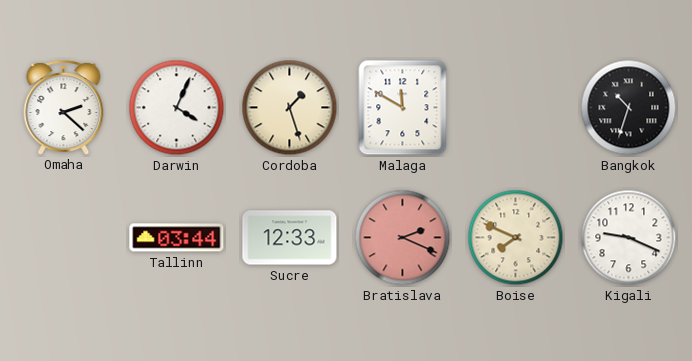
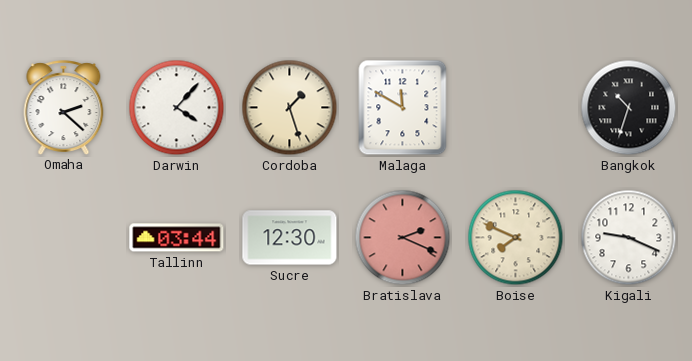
Darwin: 4:04 -> 4:07
Sucre: 12:33 -> 12:30
